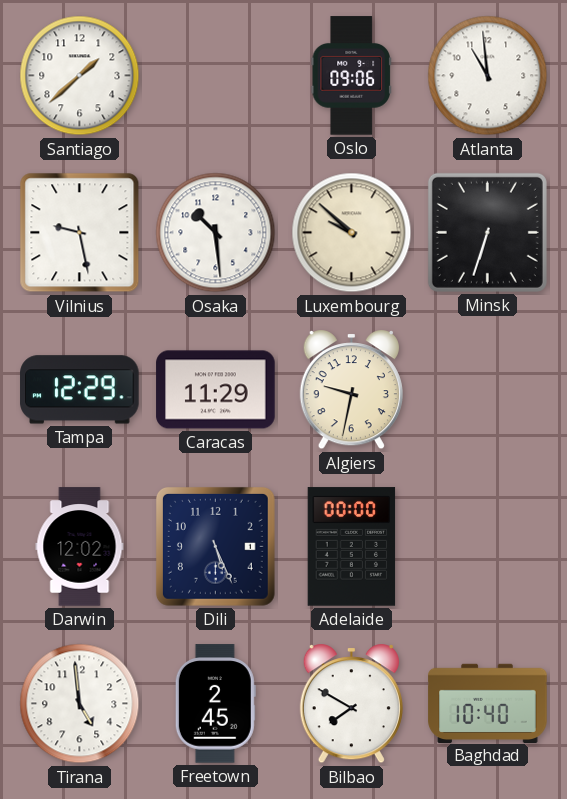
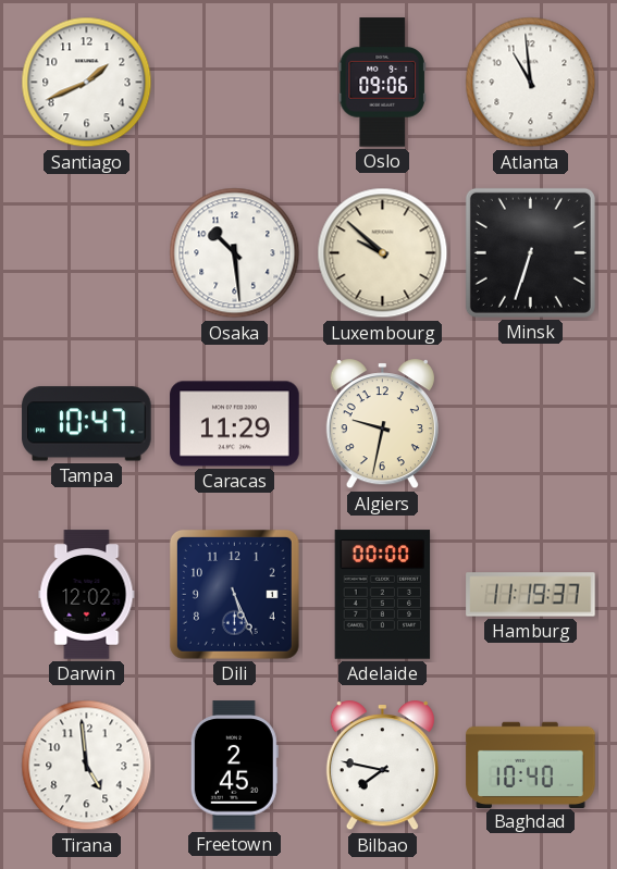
Santiago: 1:38 -> 1:41
Vilnius: 9:28 -> none
Tampa: 12:29 -> 10:47
Hamburg: none -> 11:19
Bilbao: 7:50 -> 7:47
